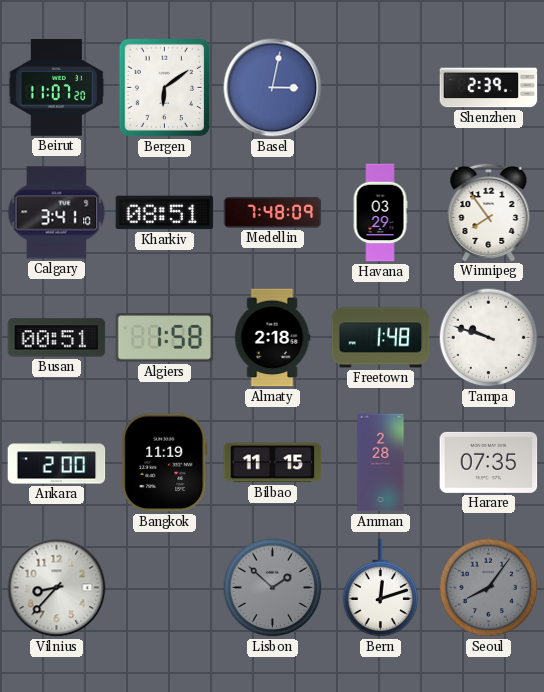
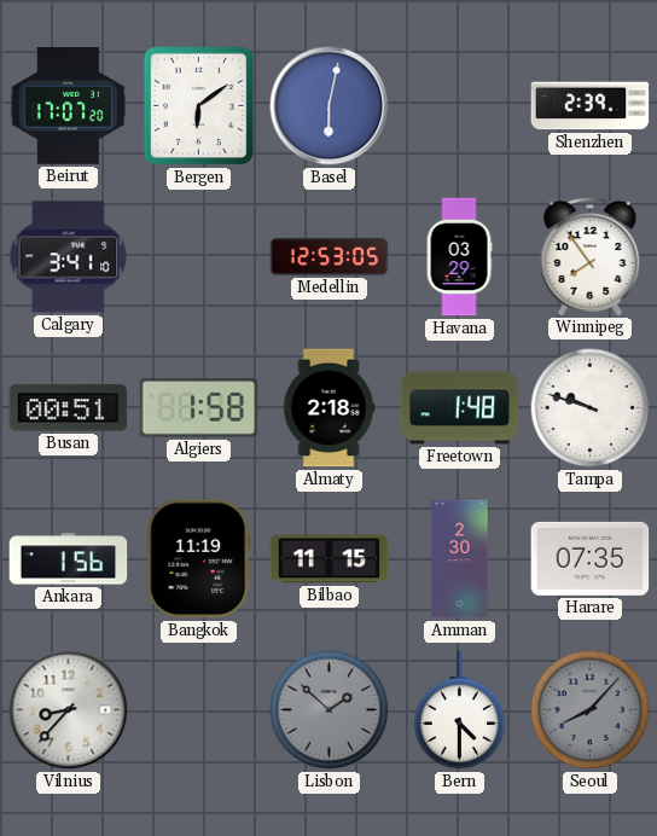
Beirut: 11:07 -> 17:07
Basel: 3:02 -> 6:02
Kharkiv: 08:51 -> none
Medellin: 7:48 -> 12:53
Ankara: 2:00 -> 1:56
Amman: 2:28 -> 2:30
Bern: 12:12 -> 4:30
Seoul: 8:06 -> 8:07
